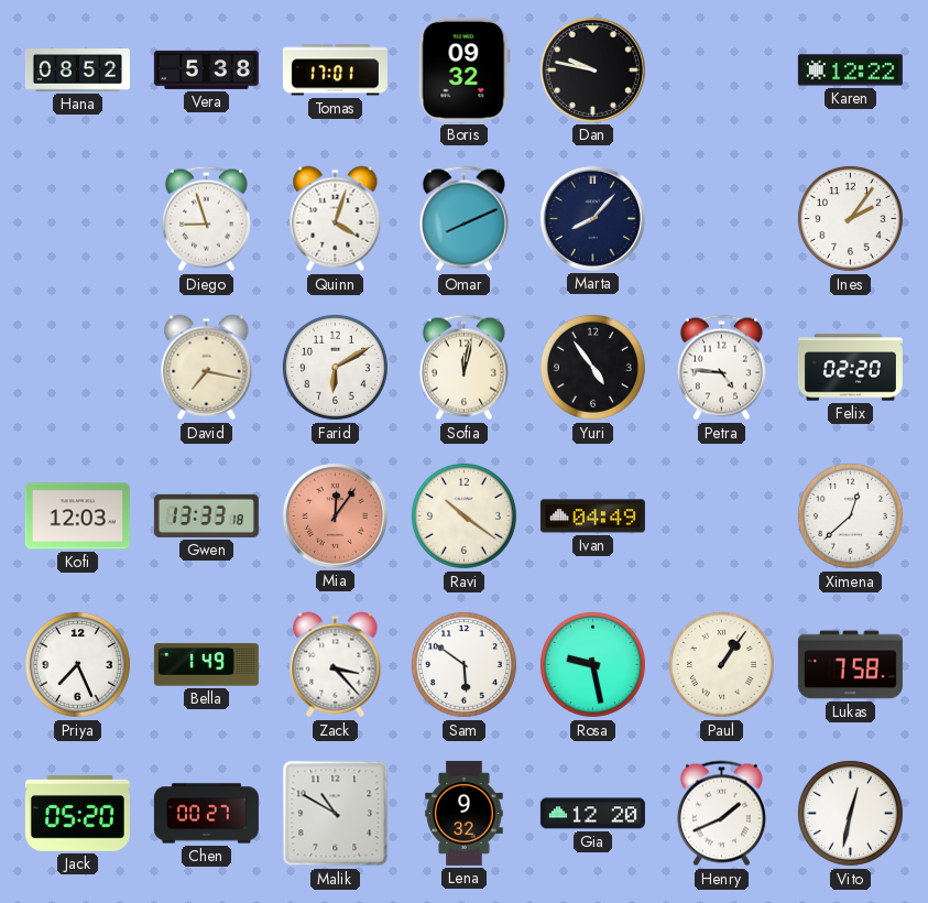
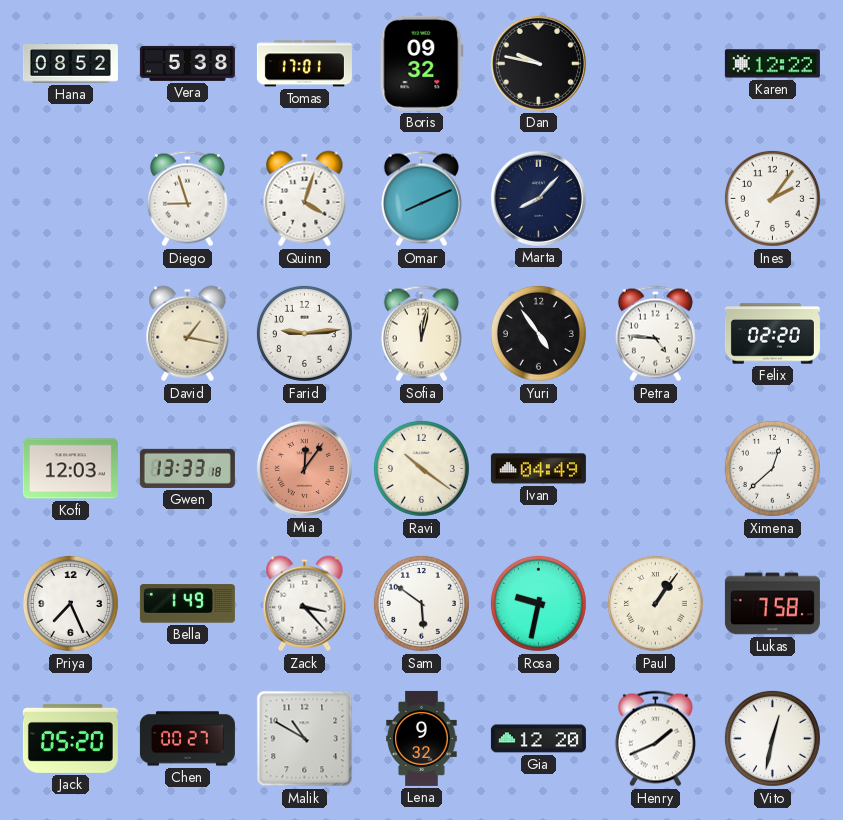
David: 7:17 -> 1:17
Farid: 6:10 -> 9:14
Rosa: 9:28 -> 9:32
